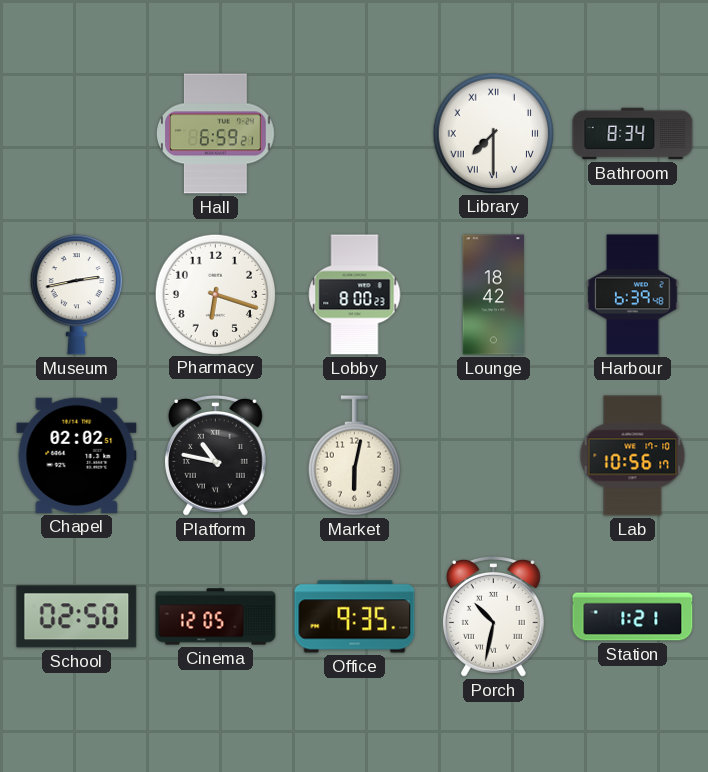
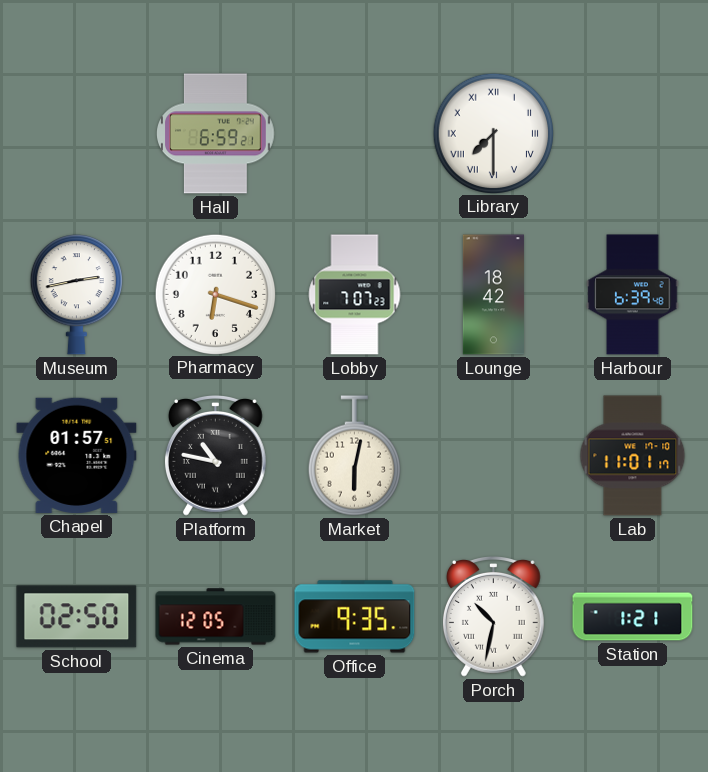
Bathroom: 8:34 -> none
Lobby: 8:00 -> 7:07
Chapel: 02:02 -> 01:57
Lab: 10:56 -> 11:01
